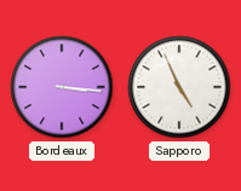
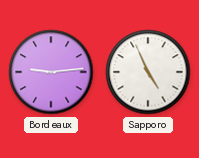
Bordeaux: 3:16 -> 9:14
